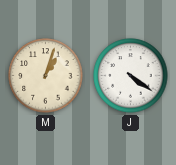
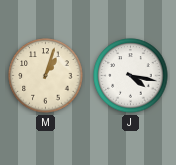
J: 4:21 -> 4:17
